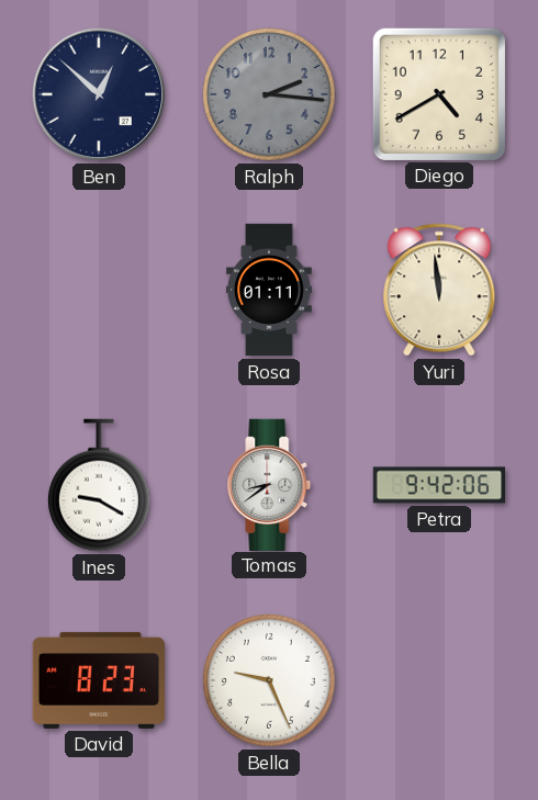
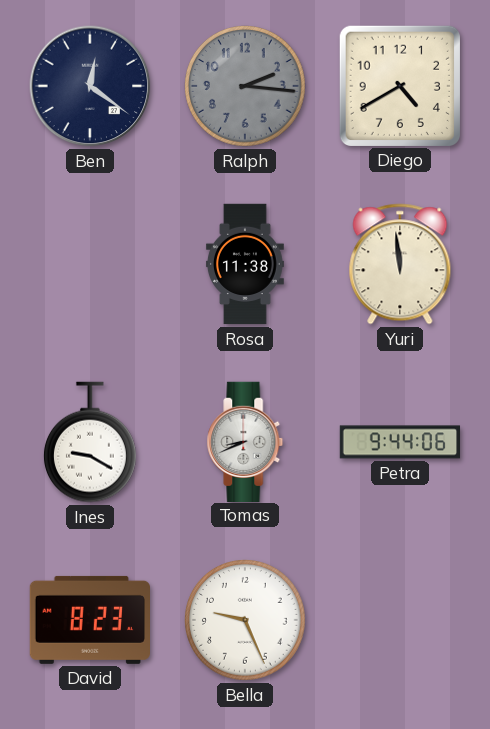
Ben: 12:52 -> 12:21
Rosa: 01:11 -> 11:38
Tomas: 8:39 -> 8:41
Petra: 9:42 -> 9:44
